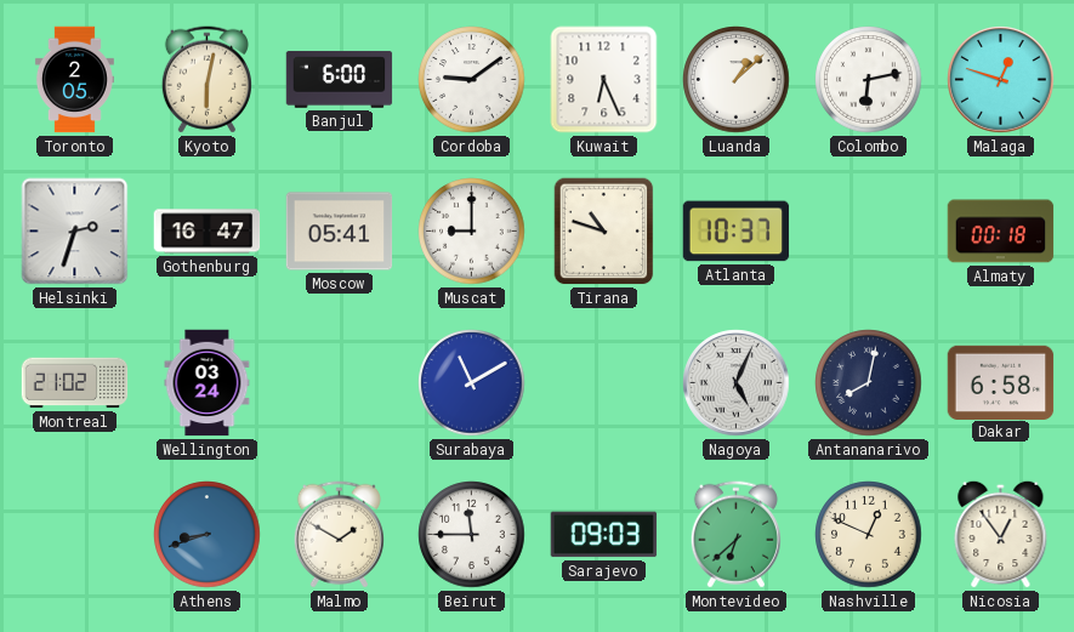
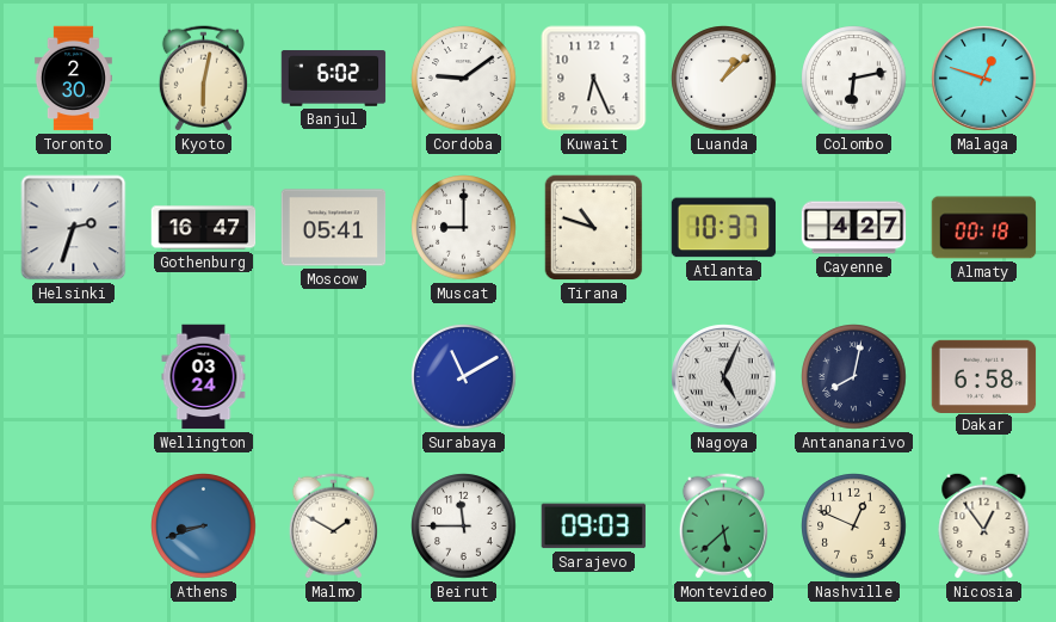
Toronto: 2:05 -> 2:30
Banjul: 6:00 -> 6:02
Cayenne: none -> 4:27
Montreal: 21:02 -> none
Montevideo: 6:38 -> 5:38
